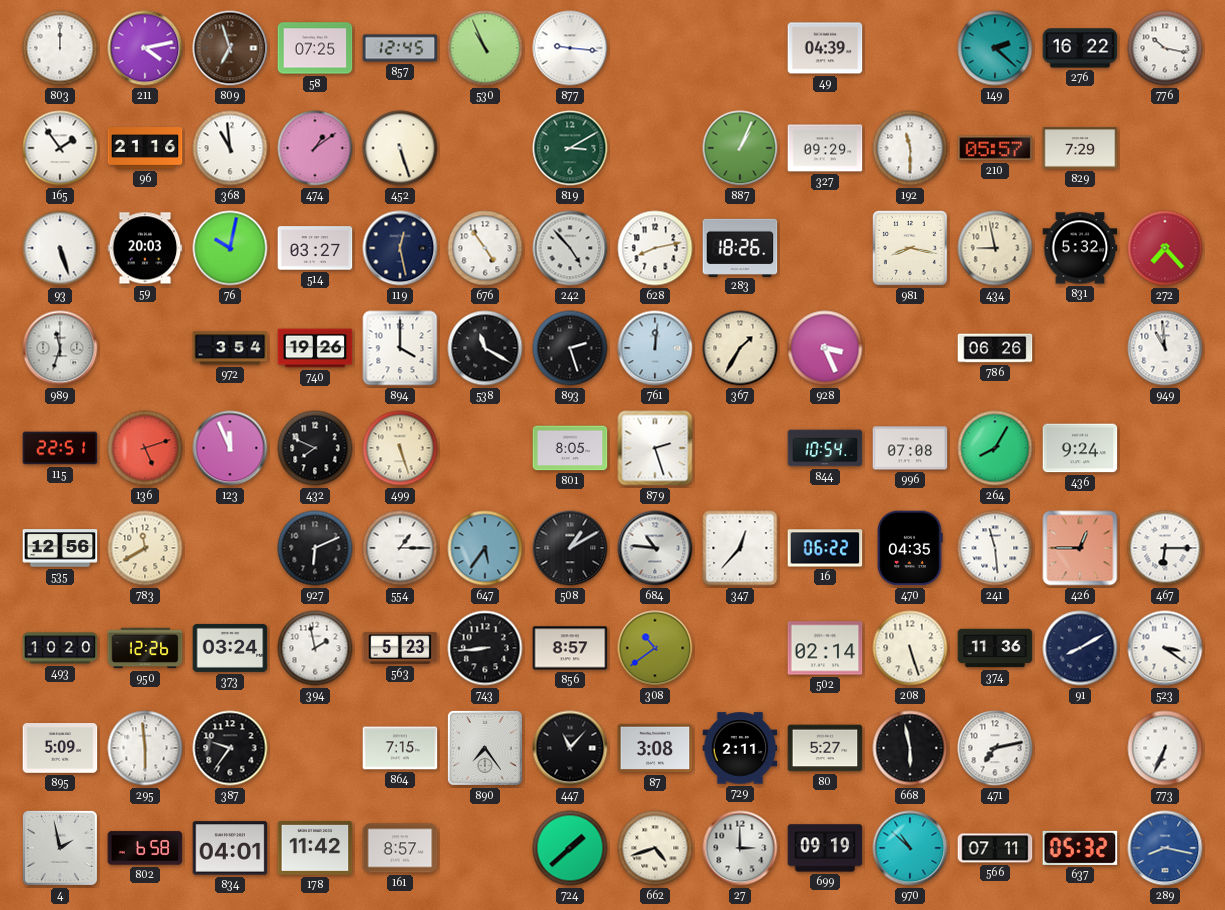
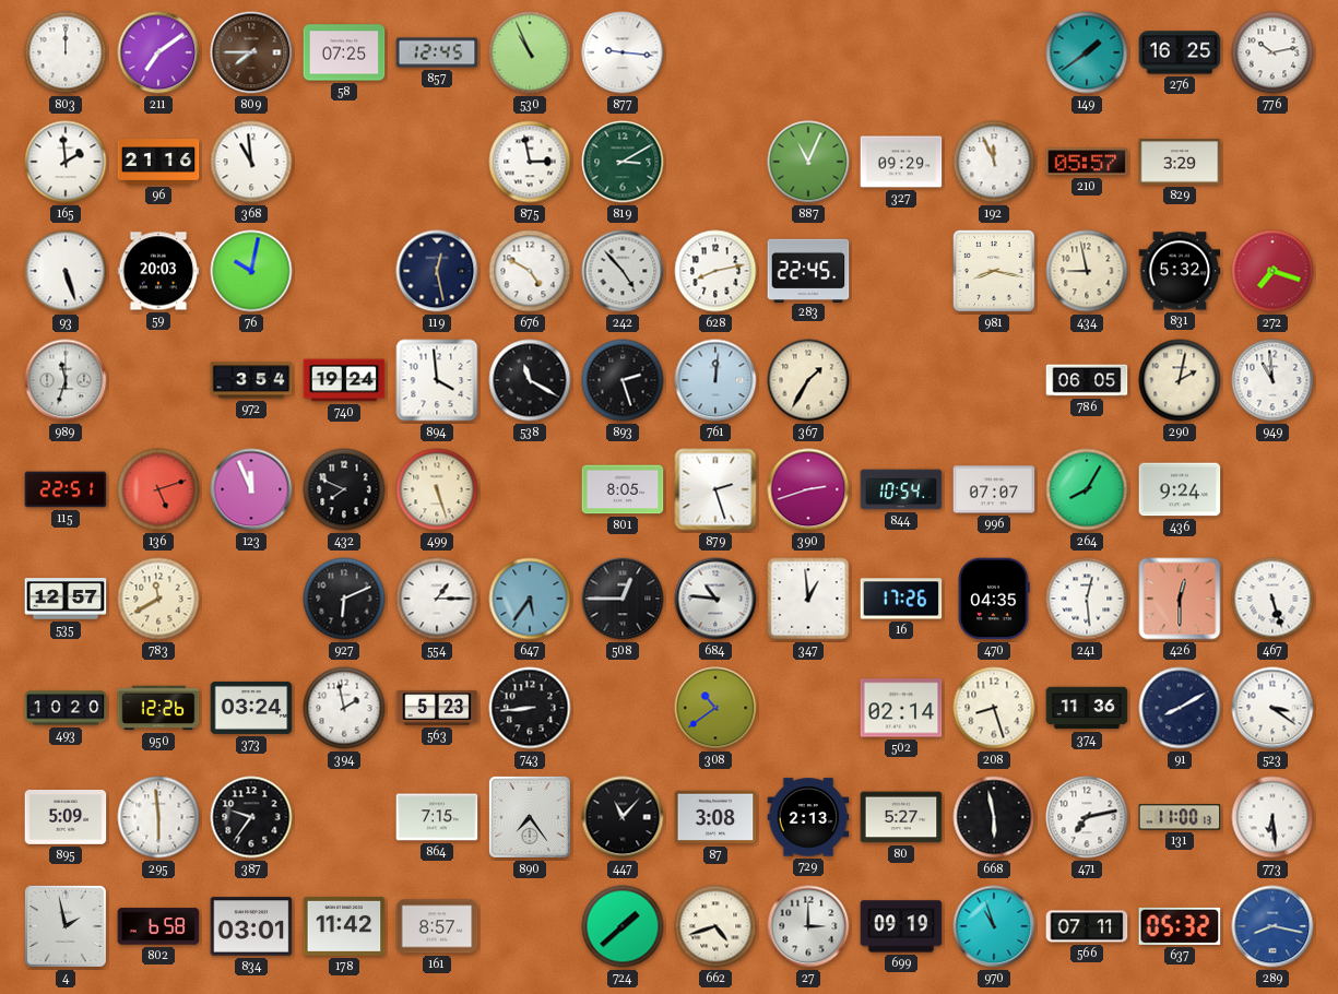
211: 4:13 -> 7:09
809: 6:57 -> 7:45
49: 04:39 -> none
149: 2:22 -> 1:39
276: 16:22 -> 16:25
776: 10:17 -> 10:13
165: 1:54 -> 1:59
474: 1:09 -> none
452: 5:27 -> none
875: none -> 2:58
887: 1:04 -> 11:04
192: 11:30 -> 11:56
829: 7:29 -> 3:29
514: 03:27 -> none
676: 4:54 -> 4:50
283: 18:26 -> 22:45
272: 7:23 -> 7:18
740: 19:26 -> 19:24
894: 4:00 -> 3:59
928: 3:26 -> none
786: 06:26 -> 06:05
290: none -> 2:02
390: none -> 2:42
996: 07:08 -> 07:07
535: 12:56 -> 12:57
508: 1:10 -> 12:45
347: 12:37 -> 12:59
16: 06:22 -> 17:26
241: 11:29 -> 12:29
426: 12:45 -> 12:30
467: 6:15 -> 5:27
856: 8:57 -> none
208: 5:27 -> 8:27
729: 2:11 -> 2:13
131: none -> 11:00
773: 6:34 -> 6:29
834: 04:01 -> 03:01
970: 10:52 -> 10:57
